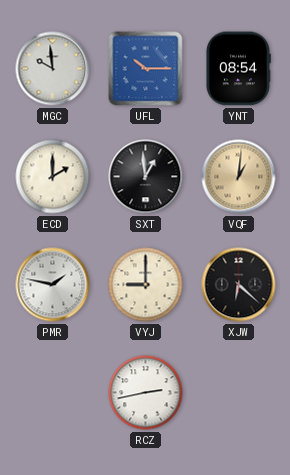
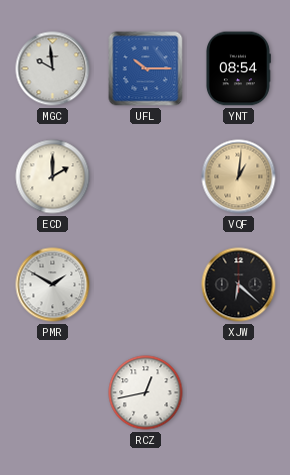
SXT: 12:59 -> none
PMR: 1:47 -> 1:50
VYJ: 9:00 -> none
RCZ: 2:43 -> 12:43
